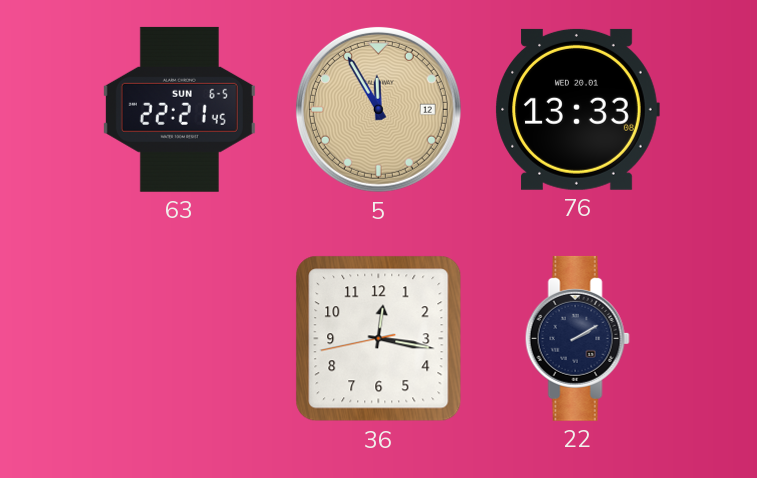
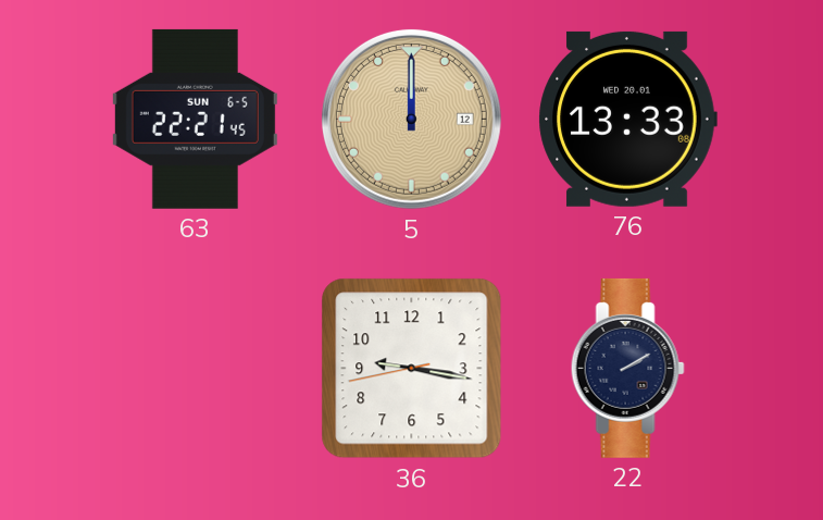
5: 11:55 -> 12:00
36: 12:16 -> 9:16
